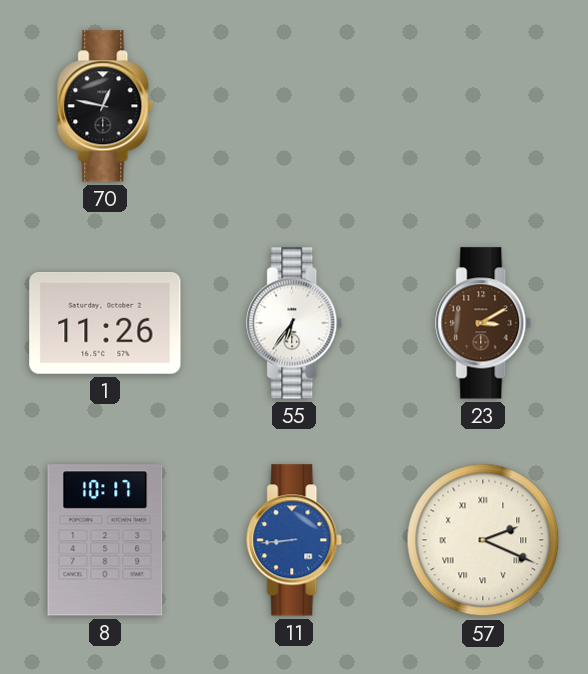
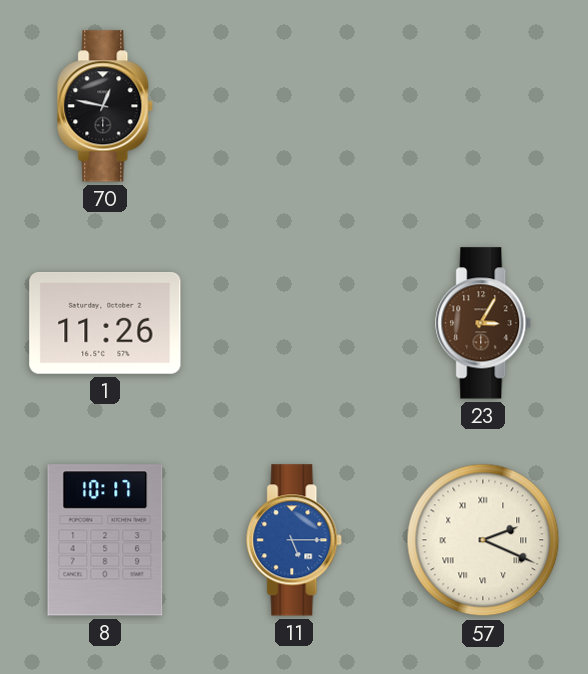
55: 6:36 -> none
23: 3:10 -> 3:05
11: 8:44 -> 5:15
